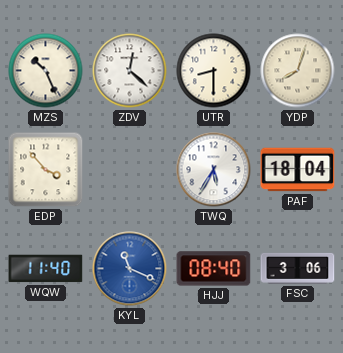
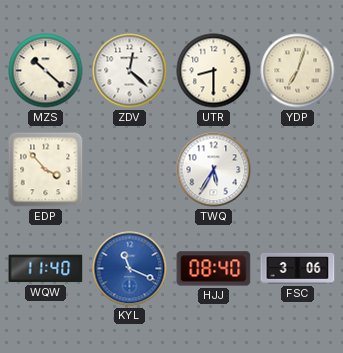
MZS: 10:26 -> 10:22
YDP: 8:03 -> 7:03
PAF: 18:04 -> none
